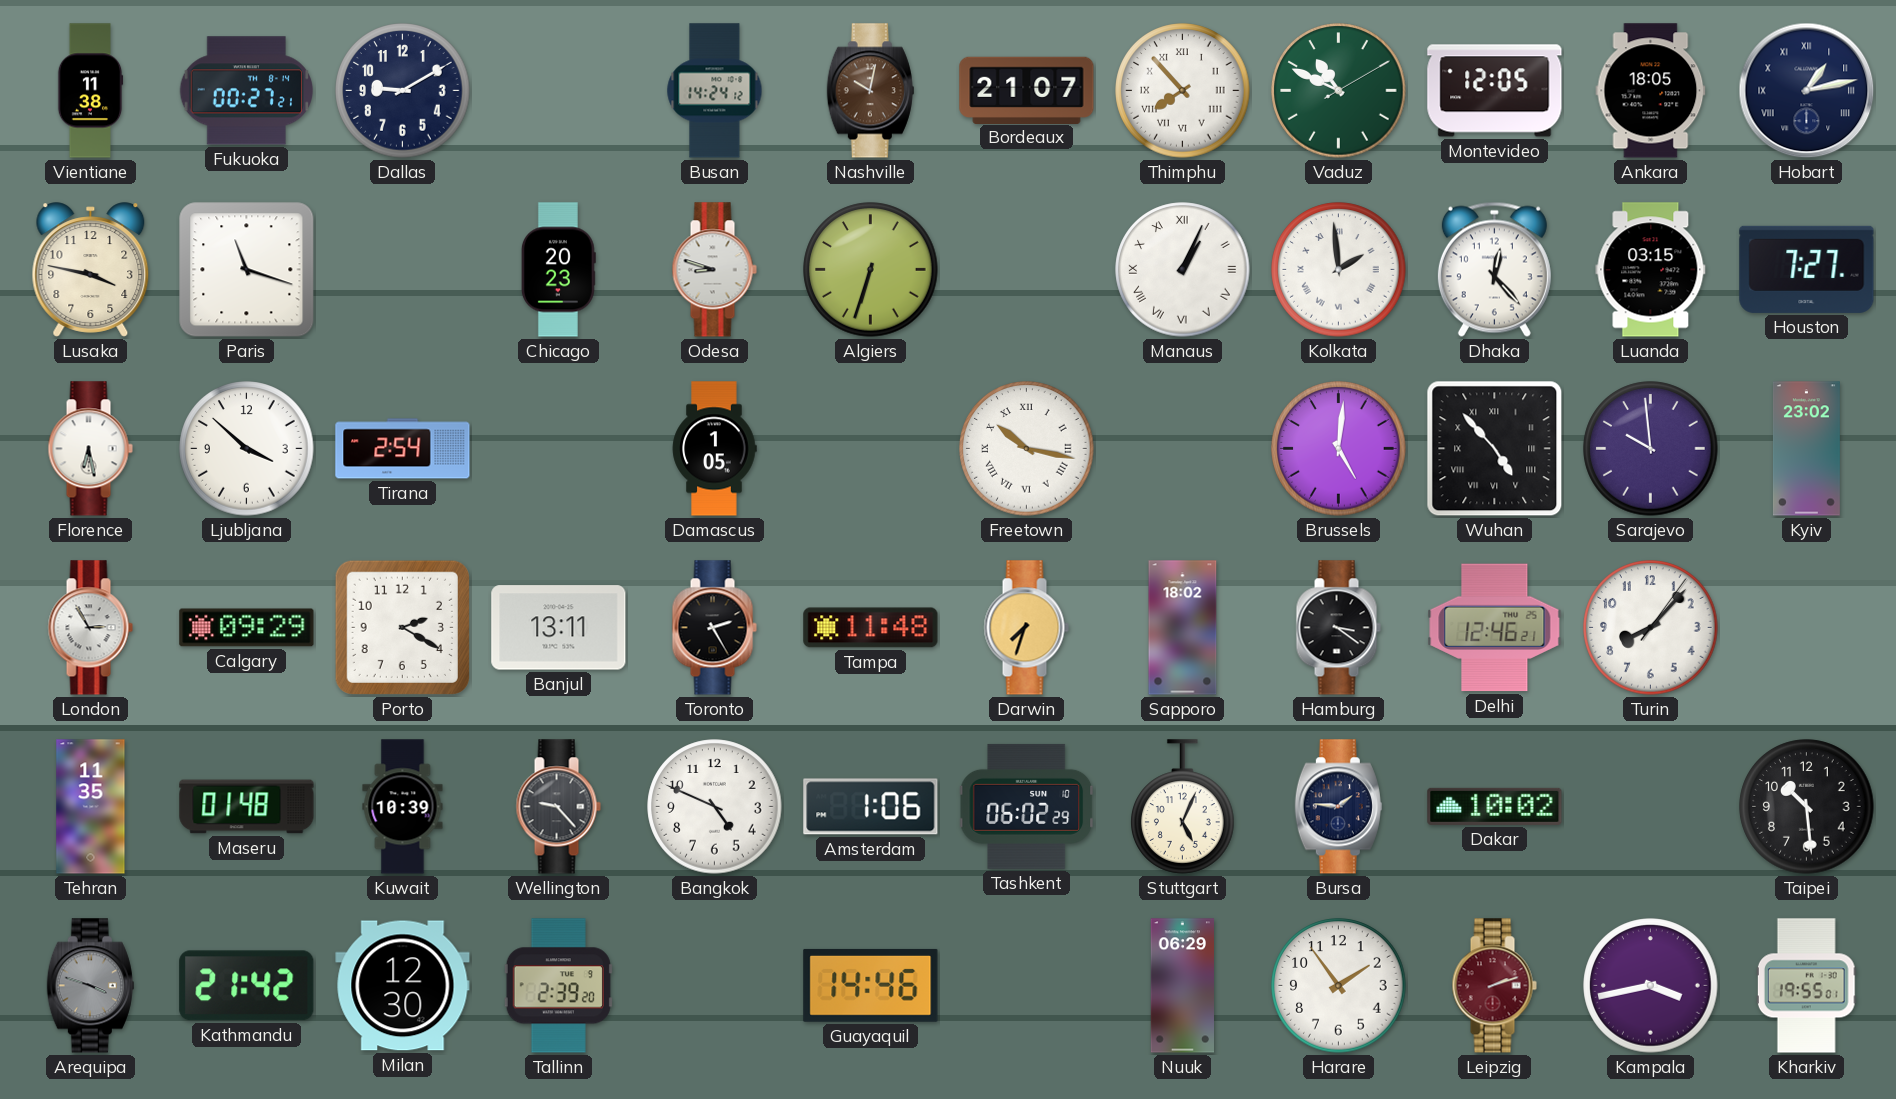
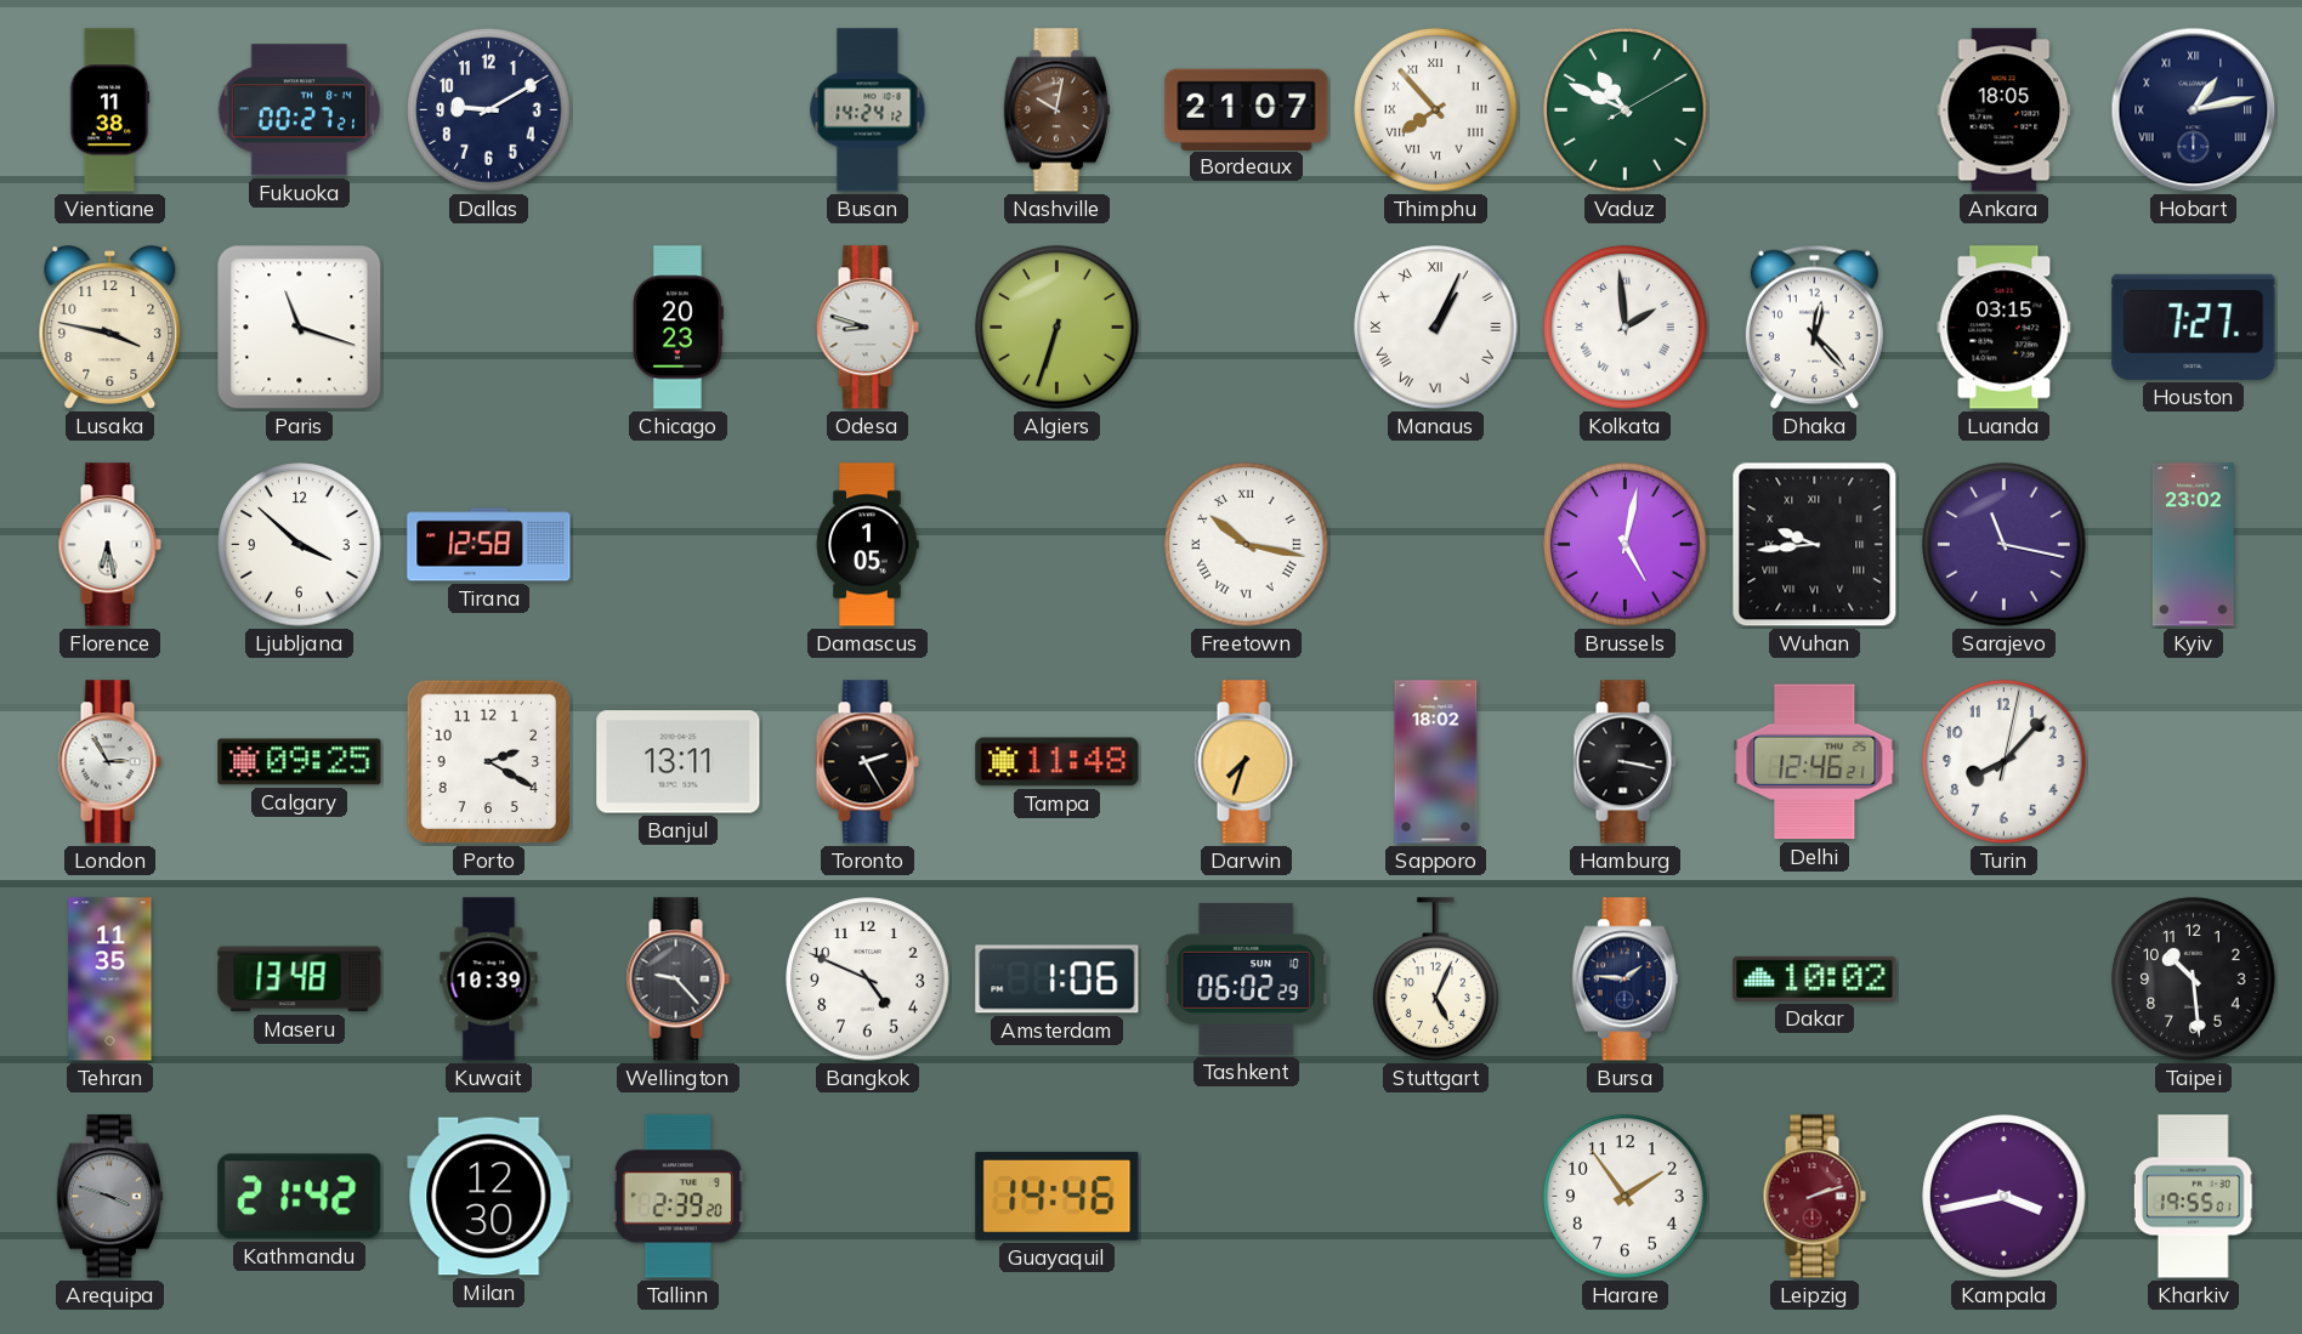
Montevideo: 12:05 -> none
Tirana: 2:54 -> 12:58
Brussels: 5:01 -> 5:02
Wuhan: 4:53 -> 9:44
Sarajevo: 9:59 -> 11:17
Calgary: 09:29 -> 09:25
Hamburg: 3:21 -> 3:17
Turin: 8:07:06 -> 8:07:02
Maseru: 01:48 -> 13:48
Nuuk: 06:29 -> none
